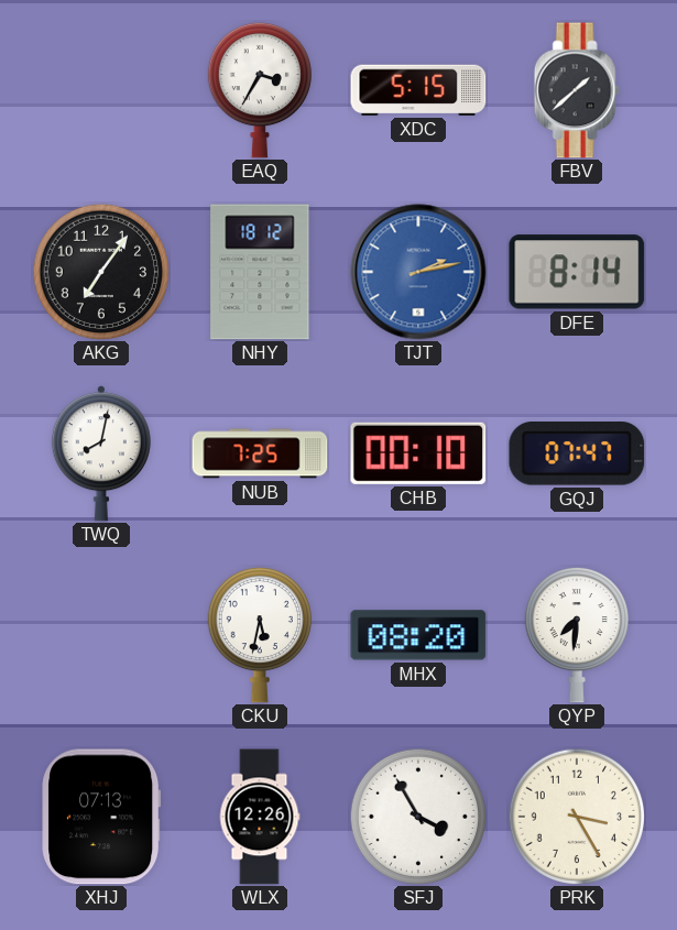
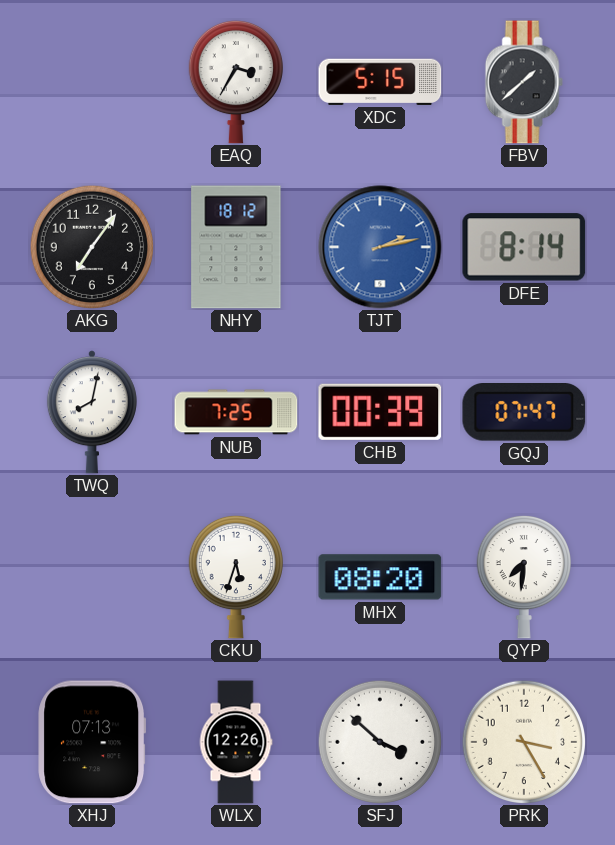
CHB: 00:10 -> 00:39
CKU: 5:32 -> 5:33
SFJ: 3:55 -> 3:52
